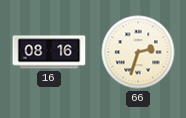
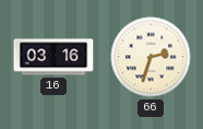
16: 08:16 -> 03:16
